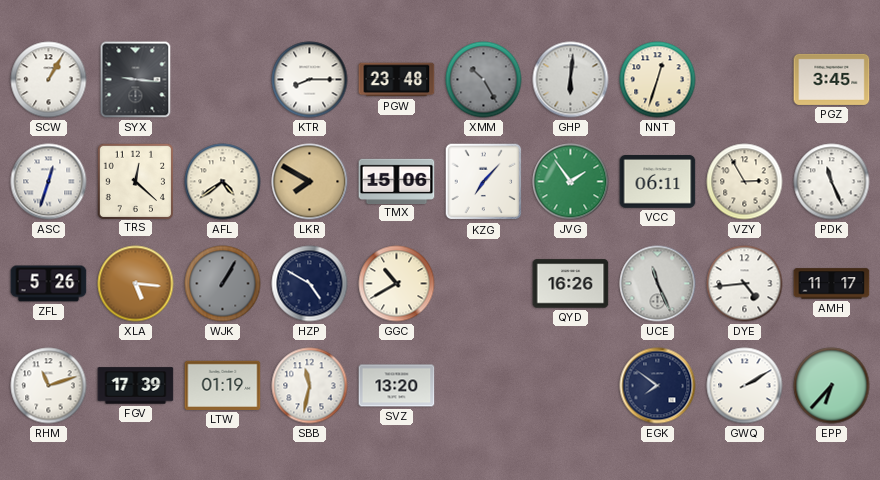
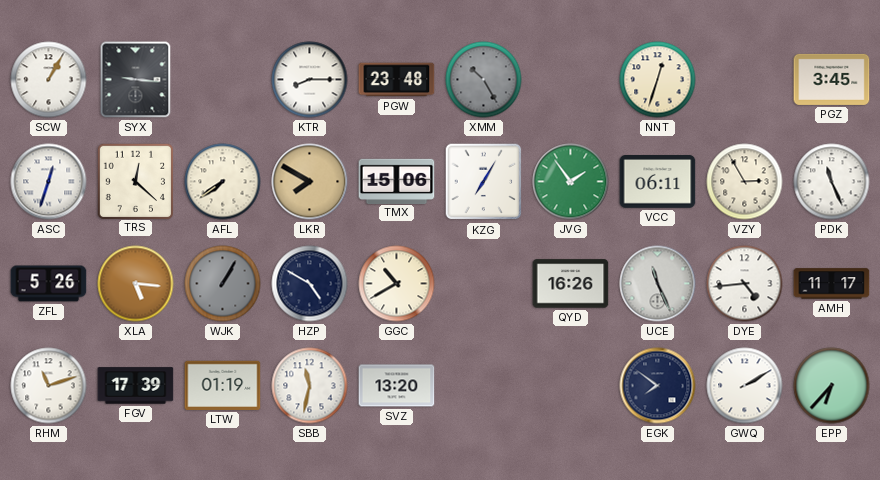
GHP: 6:01 -> none
AFL: 4:39 -> 7:39
KZG: 7:07 -> 7:05
